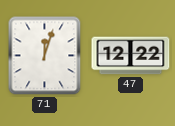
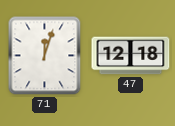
47: 12:22 -> 12:18
